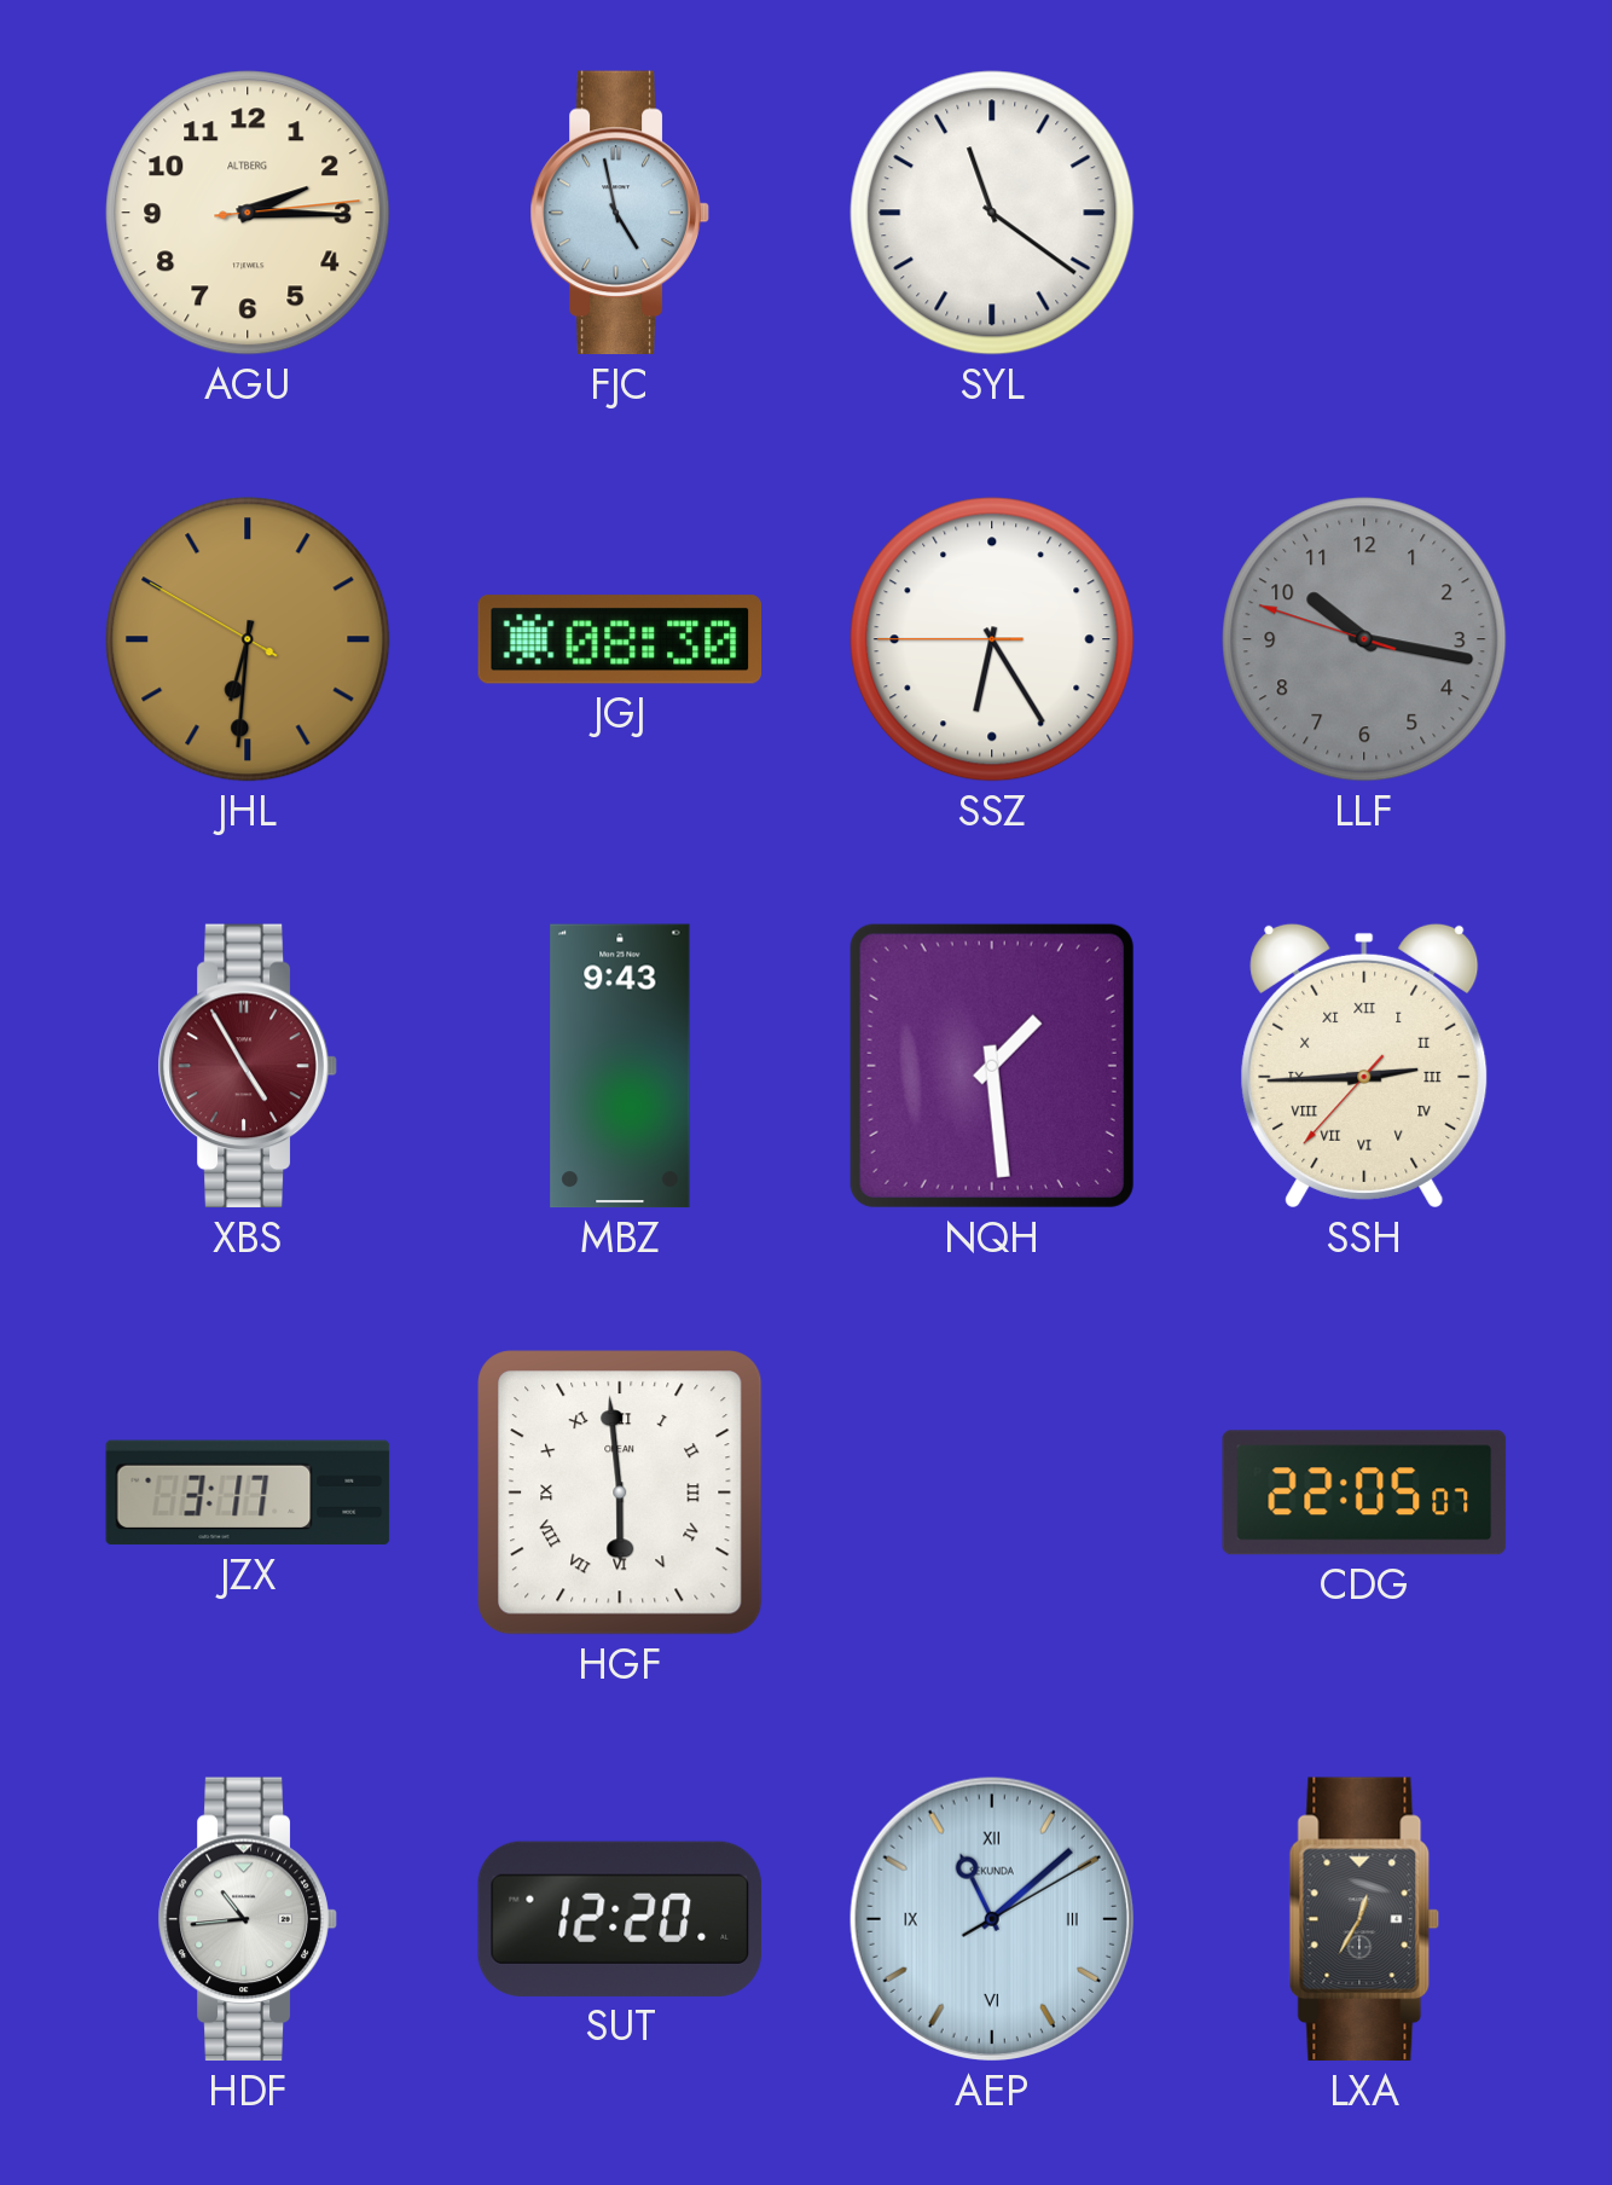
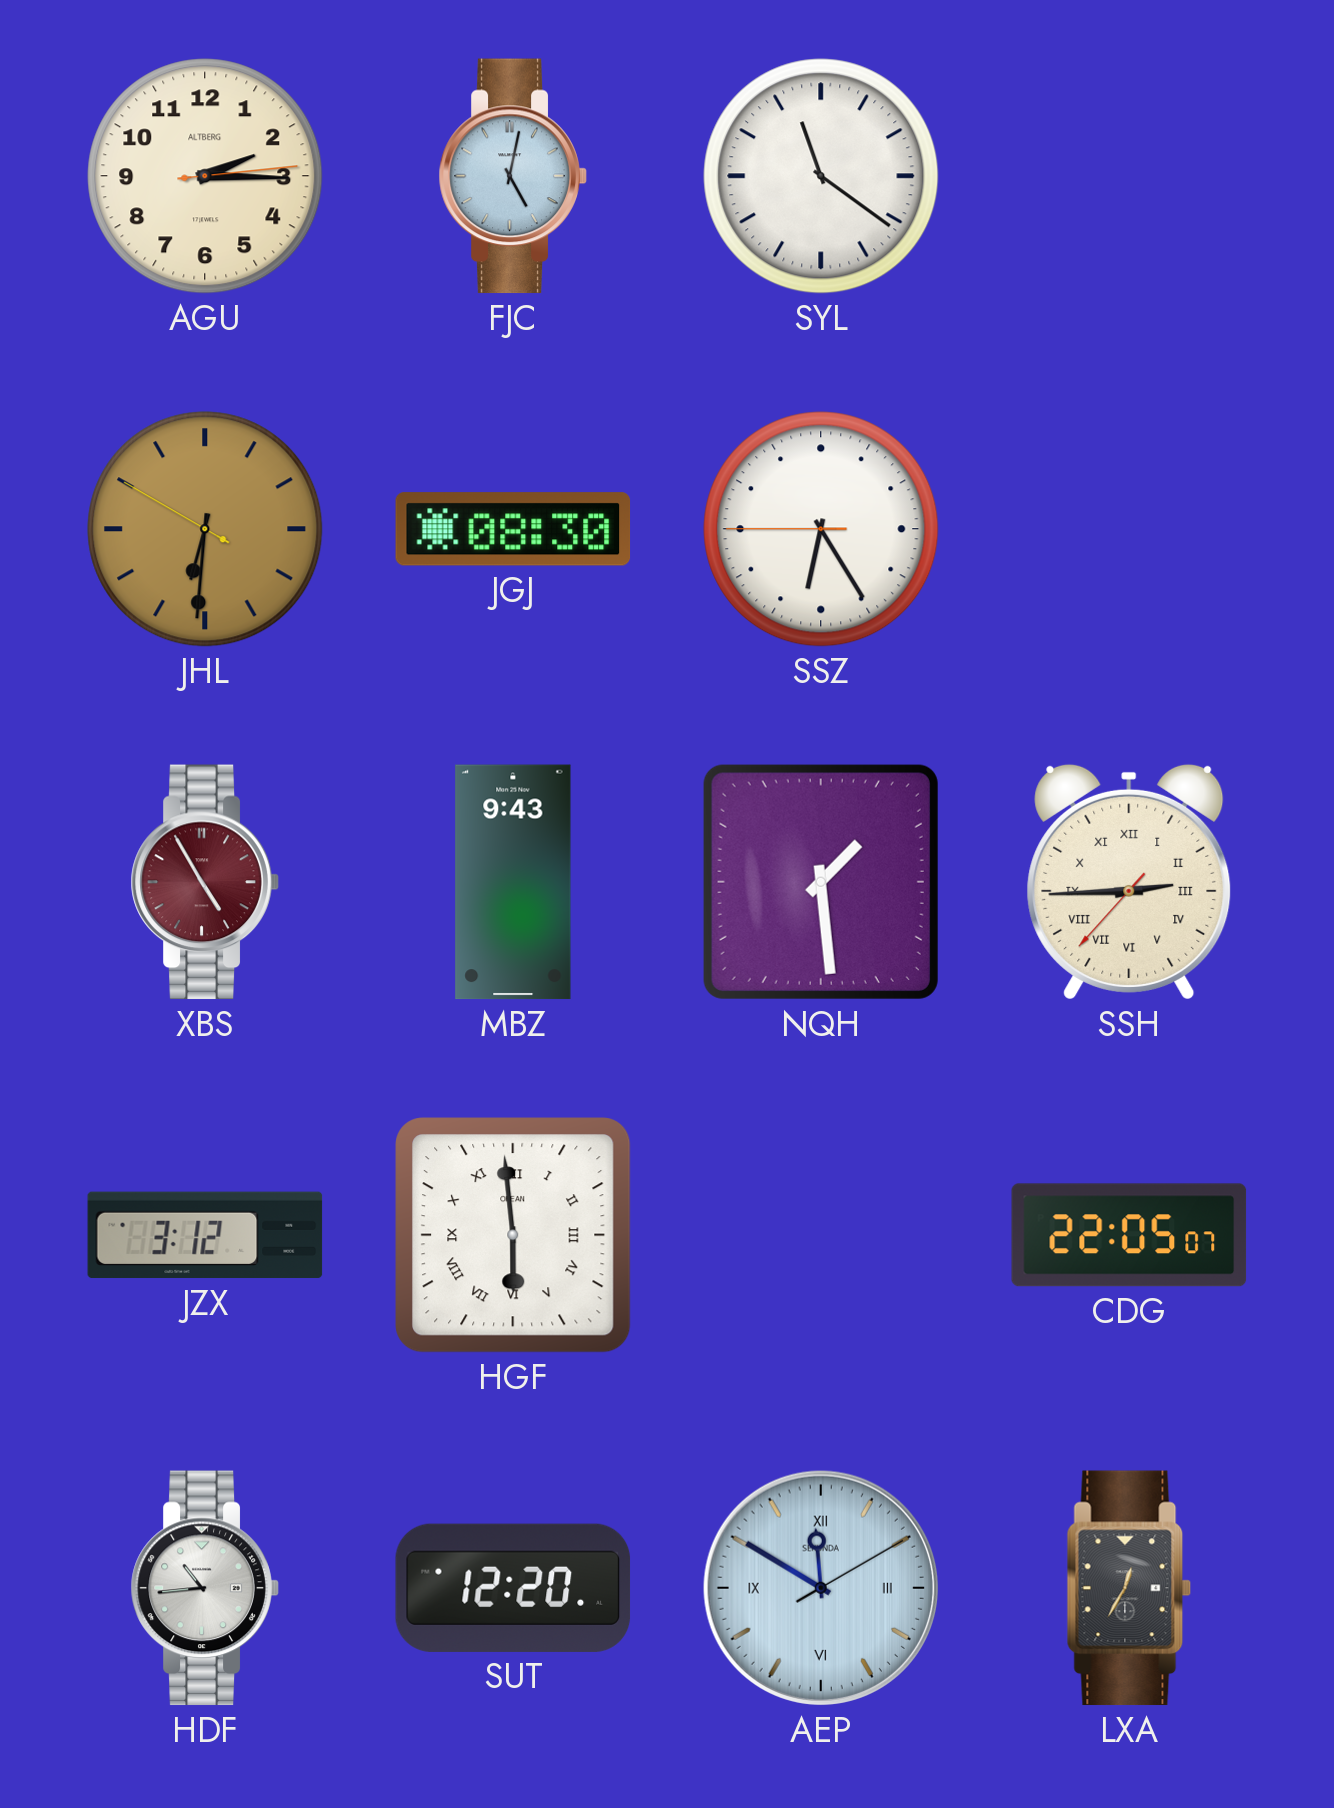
FJC: 4:58 -> 5:02
LLF: 10:16 -> none
JZX: 3:17 -> 3:12
AEP: 11:08 -> 11:50
